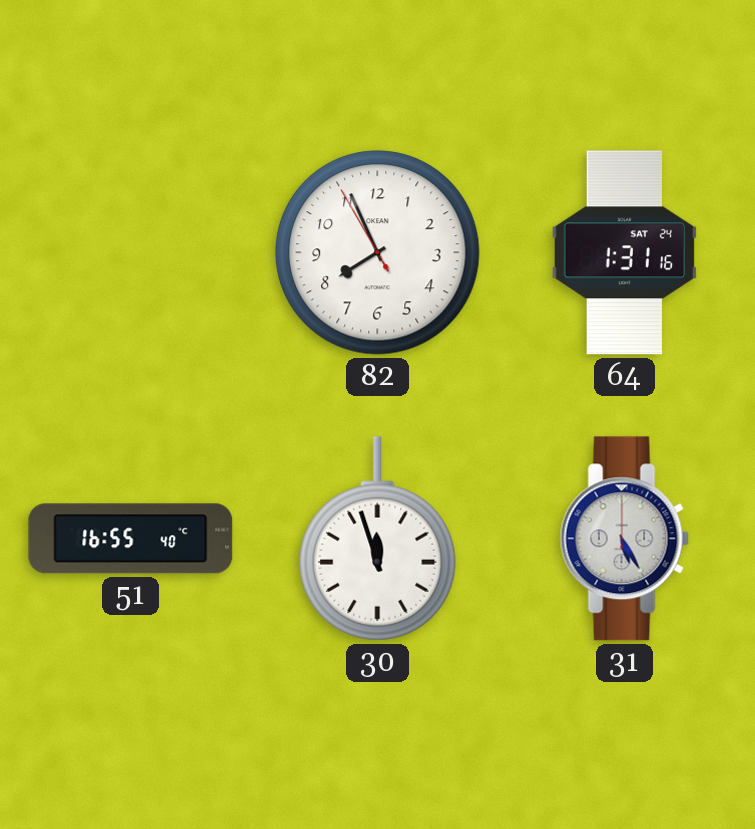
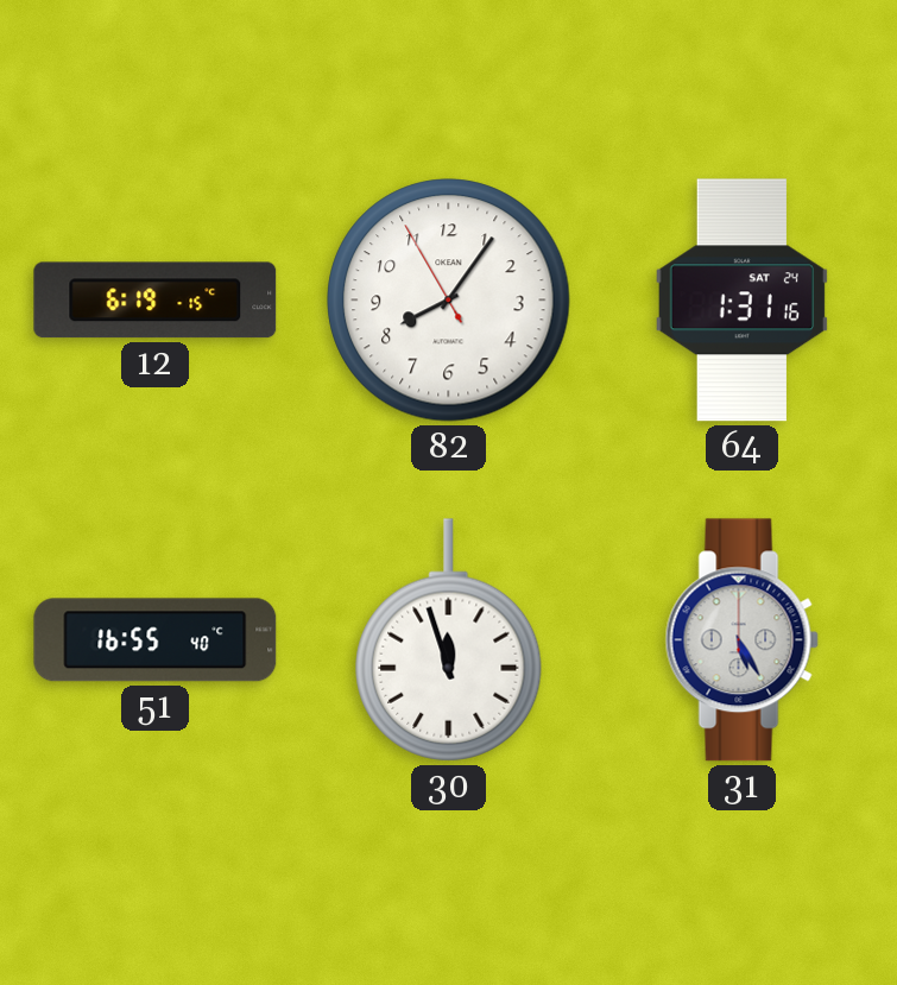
12: none -> 6:19
82: 7:55 -> 8:05
